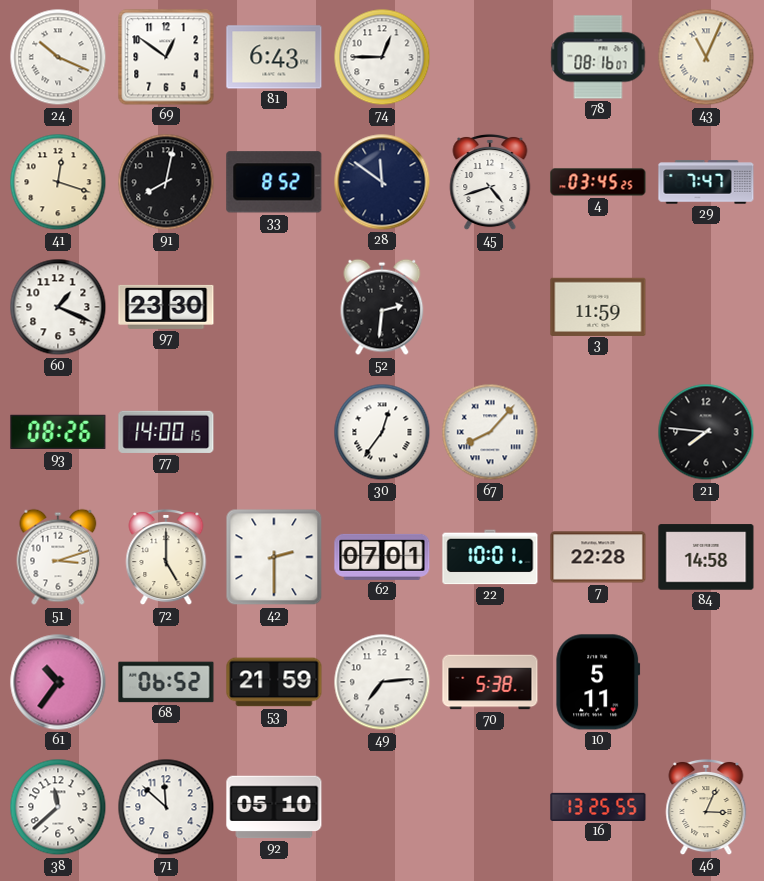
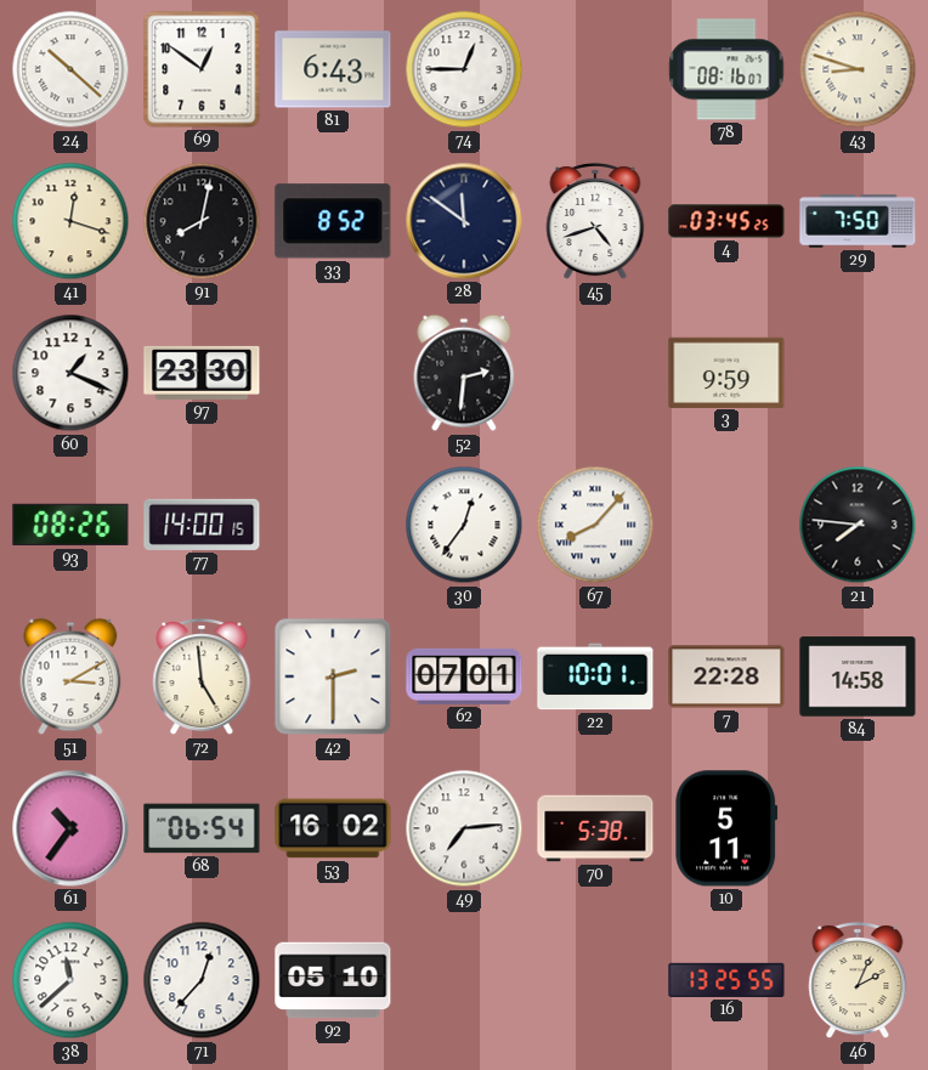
24: 10:19 -> 10:22
43: 11:04 -> 8:48
29: 7:47 -> 7:50
3: 11:59 -> 9:59
51: 3:12 -> 3:10
72: 5:00 -> 4:59
68: 06:52 -> 06:54
53: 21:59 -> 16:02
71: 11:52 -> 12:37
46: 3:04 -> 2:04
